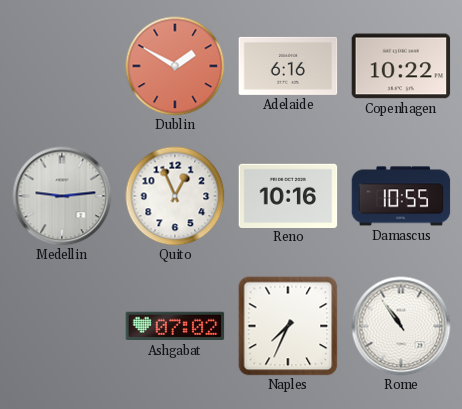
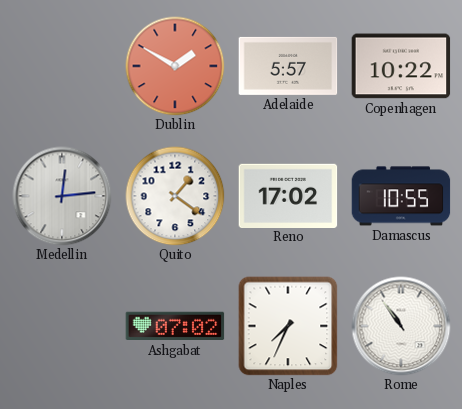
Adelaide: 6:16 -> 5:57
Medellin: 9:14 -> 12:14
Quito: 12:56 -> 1:21
Reno: 10:16 -> 17:02
